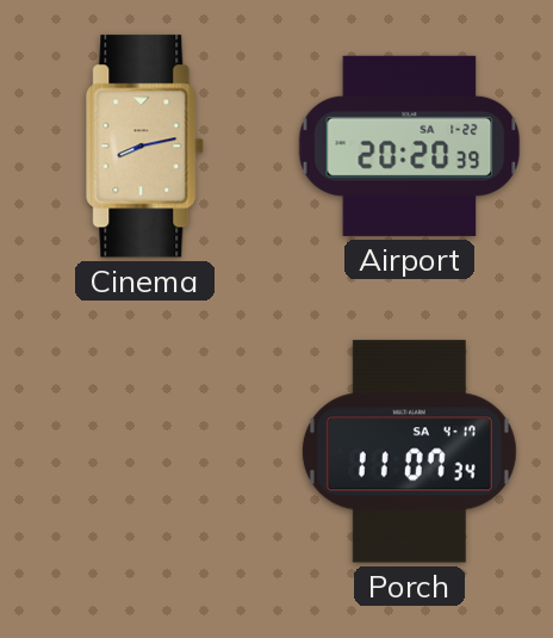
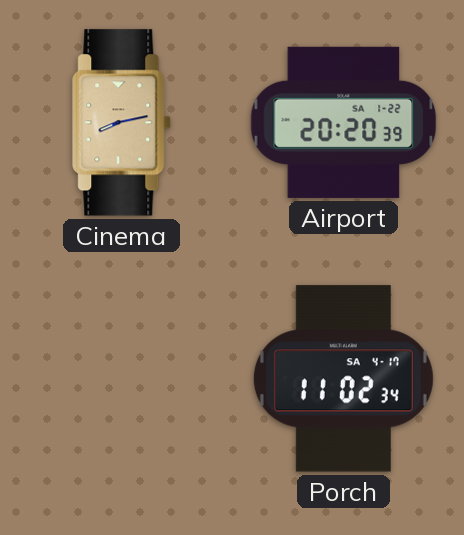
Porch: 11:07 -> 11:02
